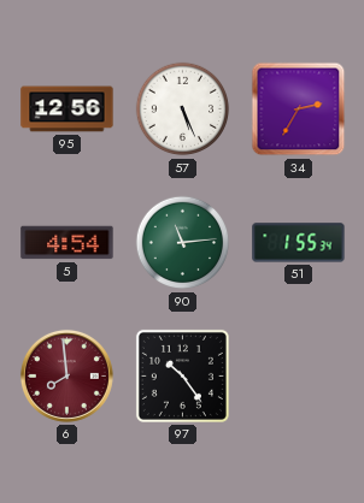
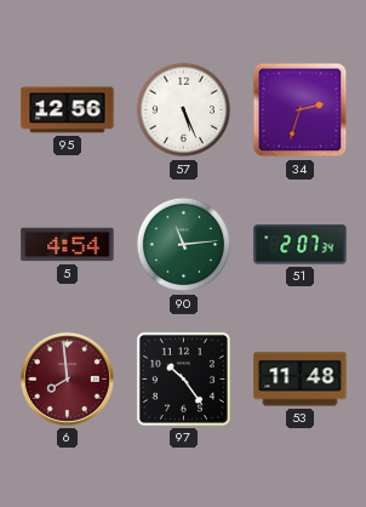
34: 2:35 -> 2:33
51: 1:55 -> 2:07
53: none -> 11:48
